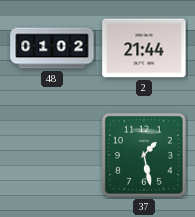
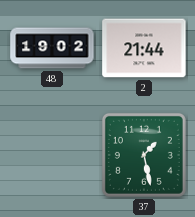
48: 01:02 -> 19:02
